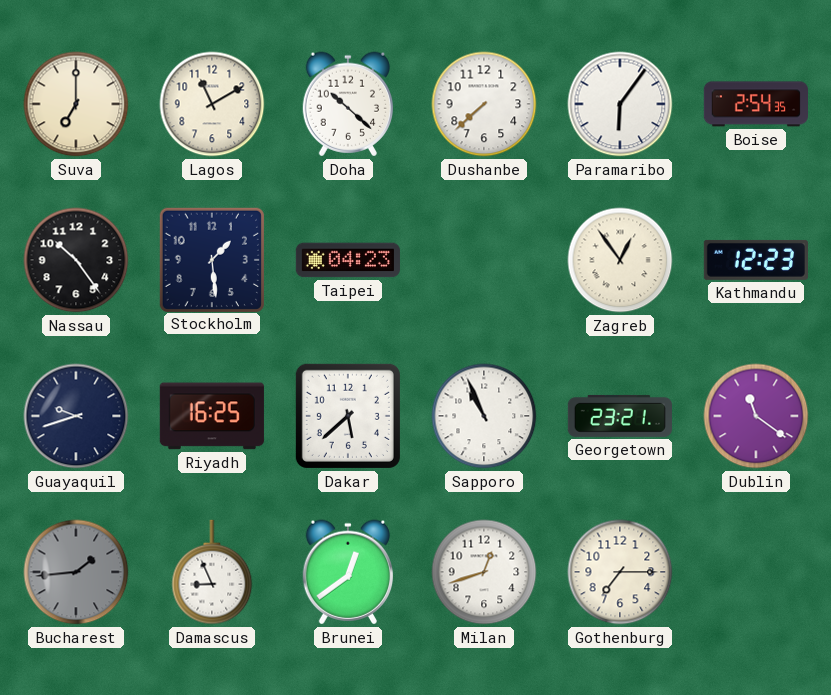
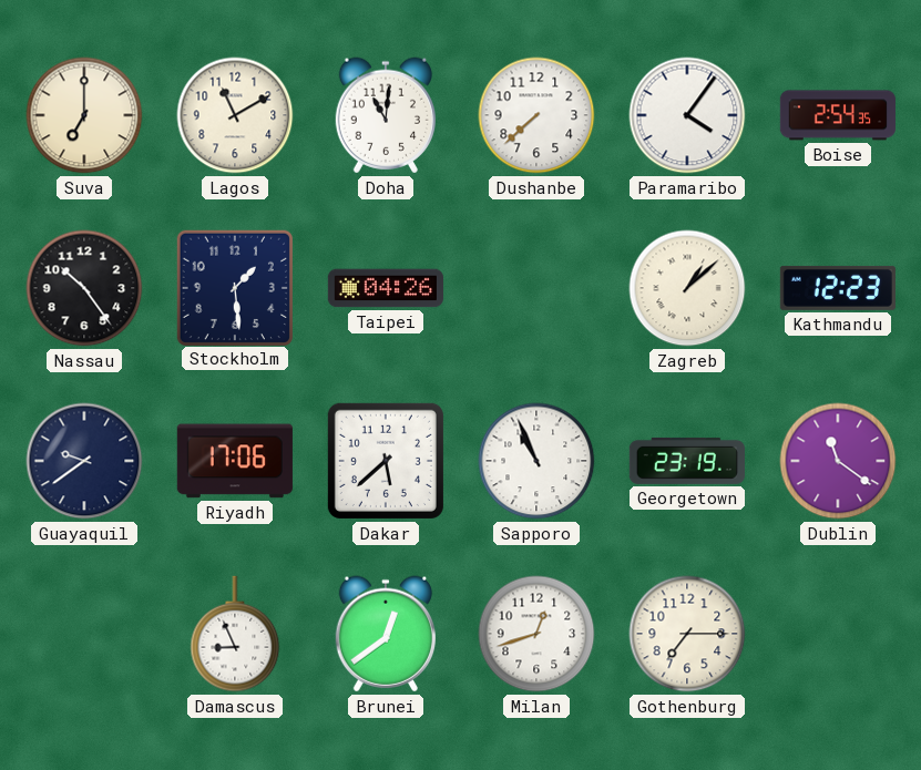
Doha: 10:22 -> 11:01
Paramaribo: 6:06 -> 4:06
Taipei: 04:23 -> 04:26
Zagreb: 12:54 -> 1:08
Guayaquil: 9:42 -> 9:39
Riyadh: 16:25 -> 17:06
Georgetown: 23:21 -> 23:19
Bucharest: 1:44 -> none
